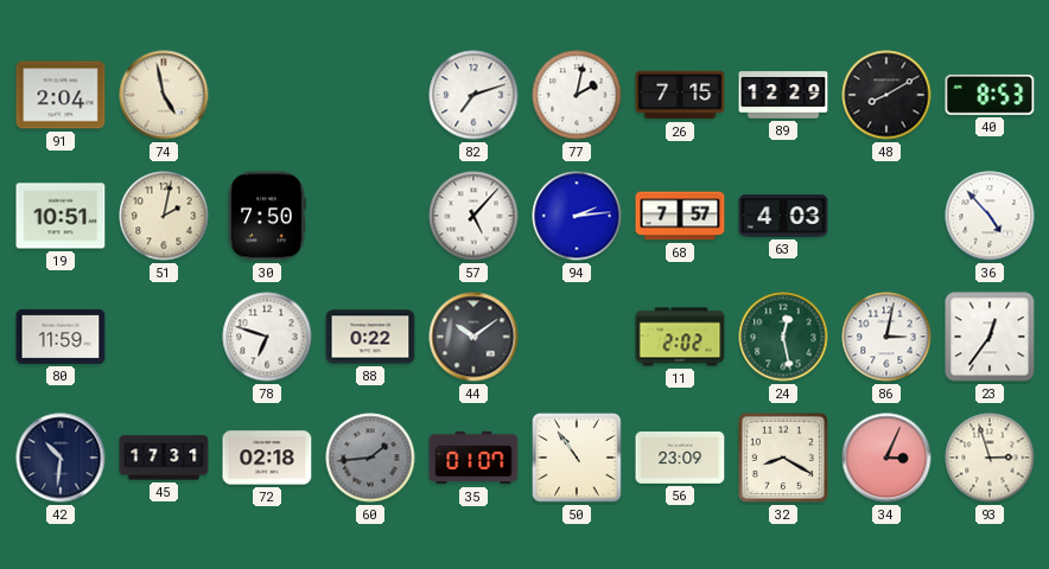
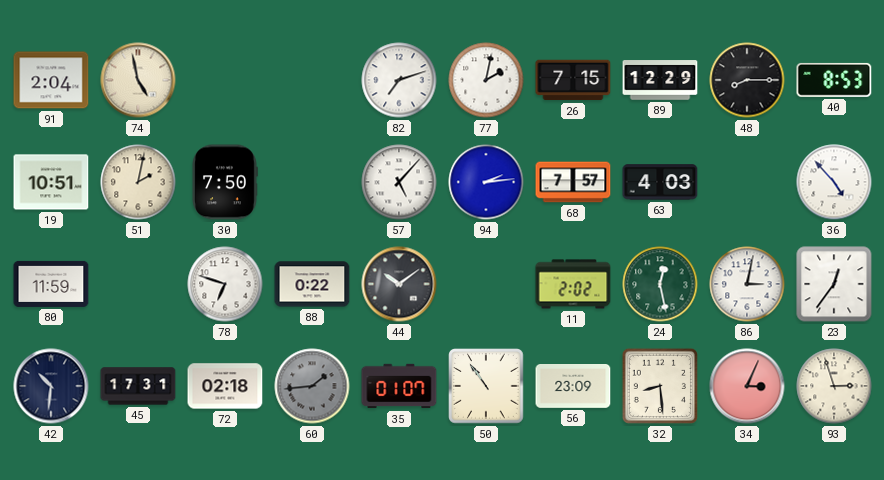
48: 8:10 -> 8:15
32: 8:20 -> 8:29
